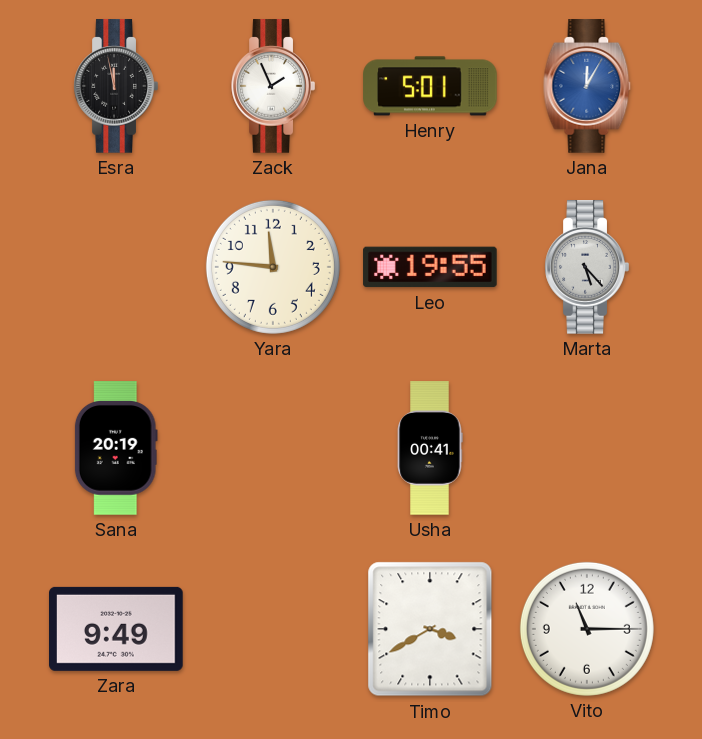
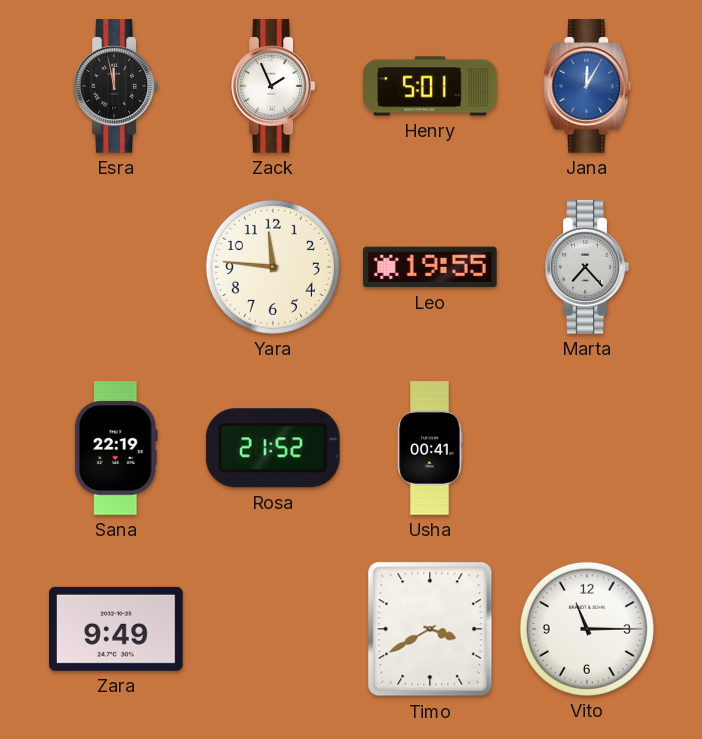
Marta: 5:23 -> 7:23
Sana: 20:19 -> 22:19
Rosa: none -> 21:52
